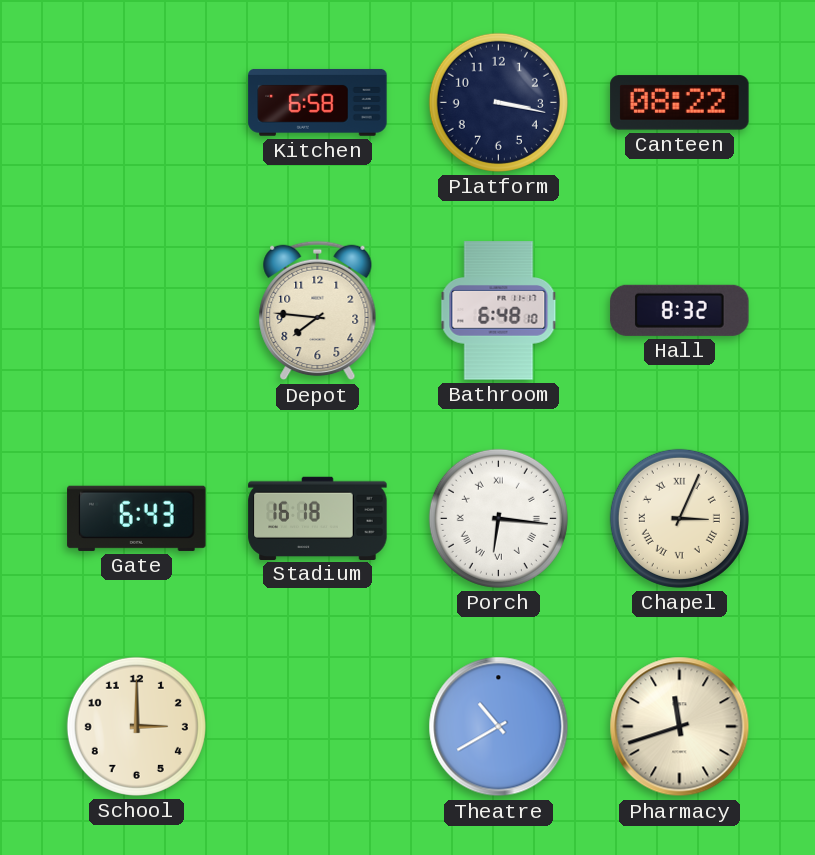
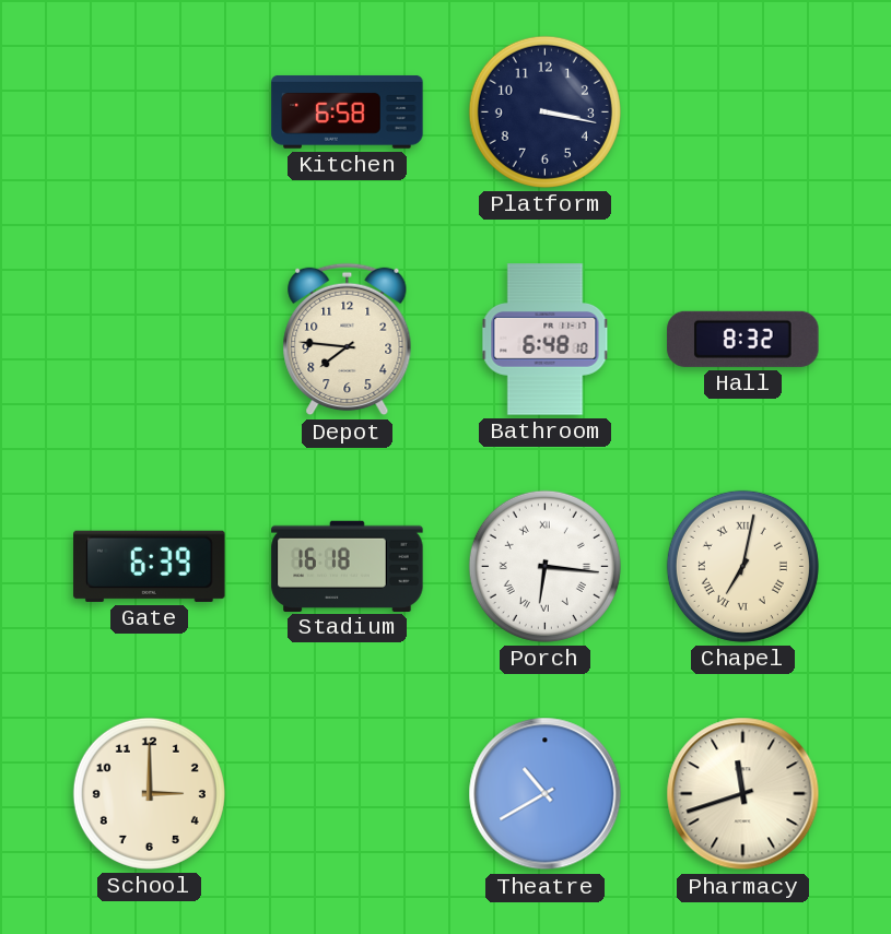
Canteen: 08:22 -> none
Gate: 6:43 -> 6:39
Chapel: 3:04 -> 7:02
